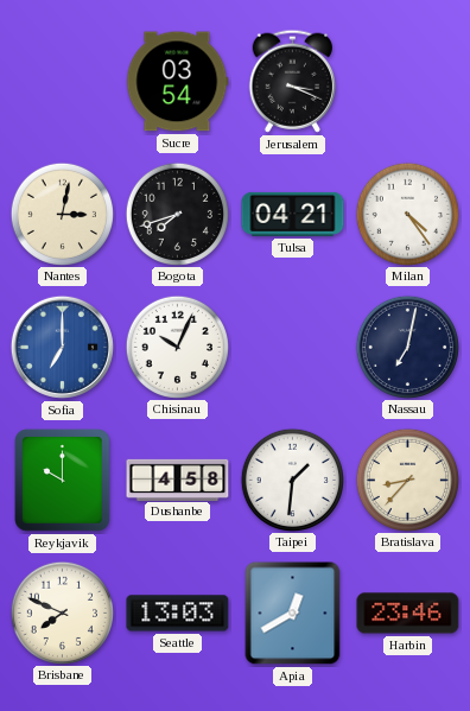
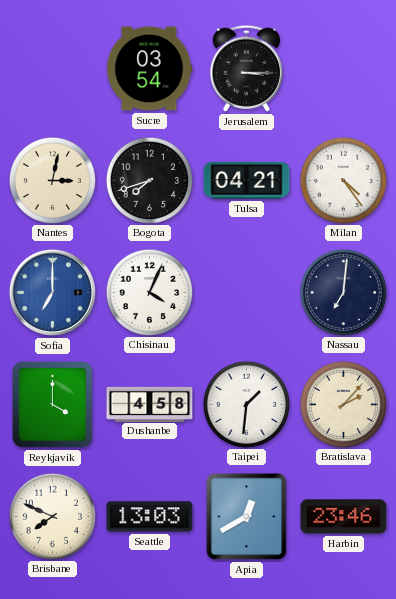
Jerusalem: 3:19 -> 3:15
Chisinau: 10:04 -> 4:04
Nassau: 7:02 -> 7:01
Reykjavik: 10:00 -> 4:00
Bratislava: 8:37 -> 2:07
